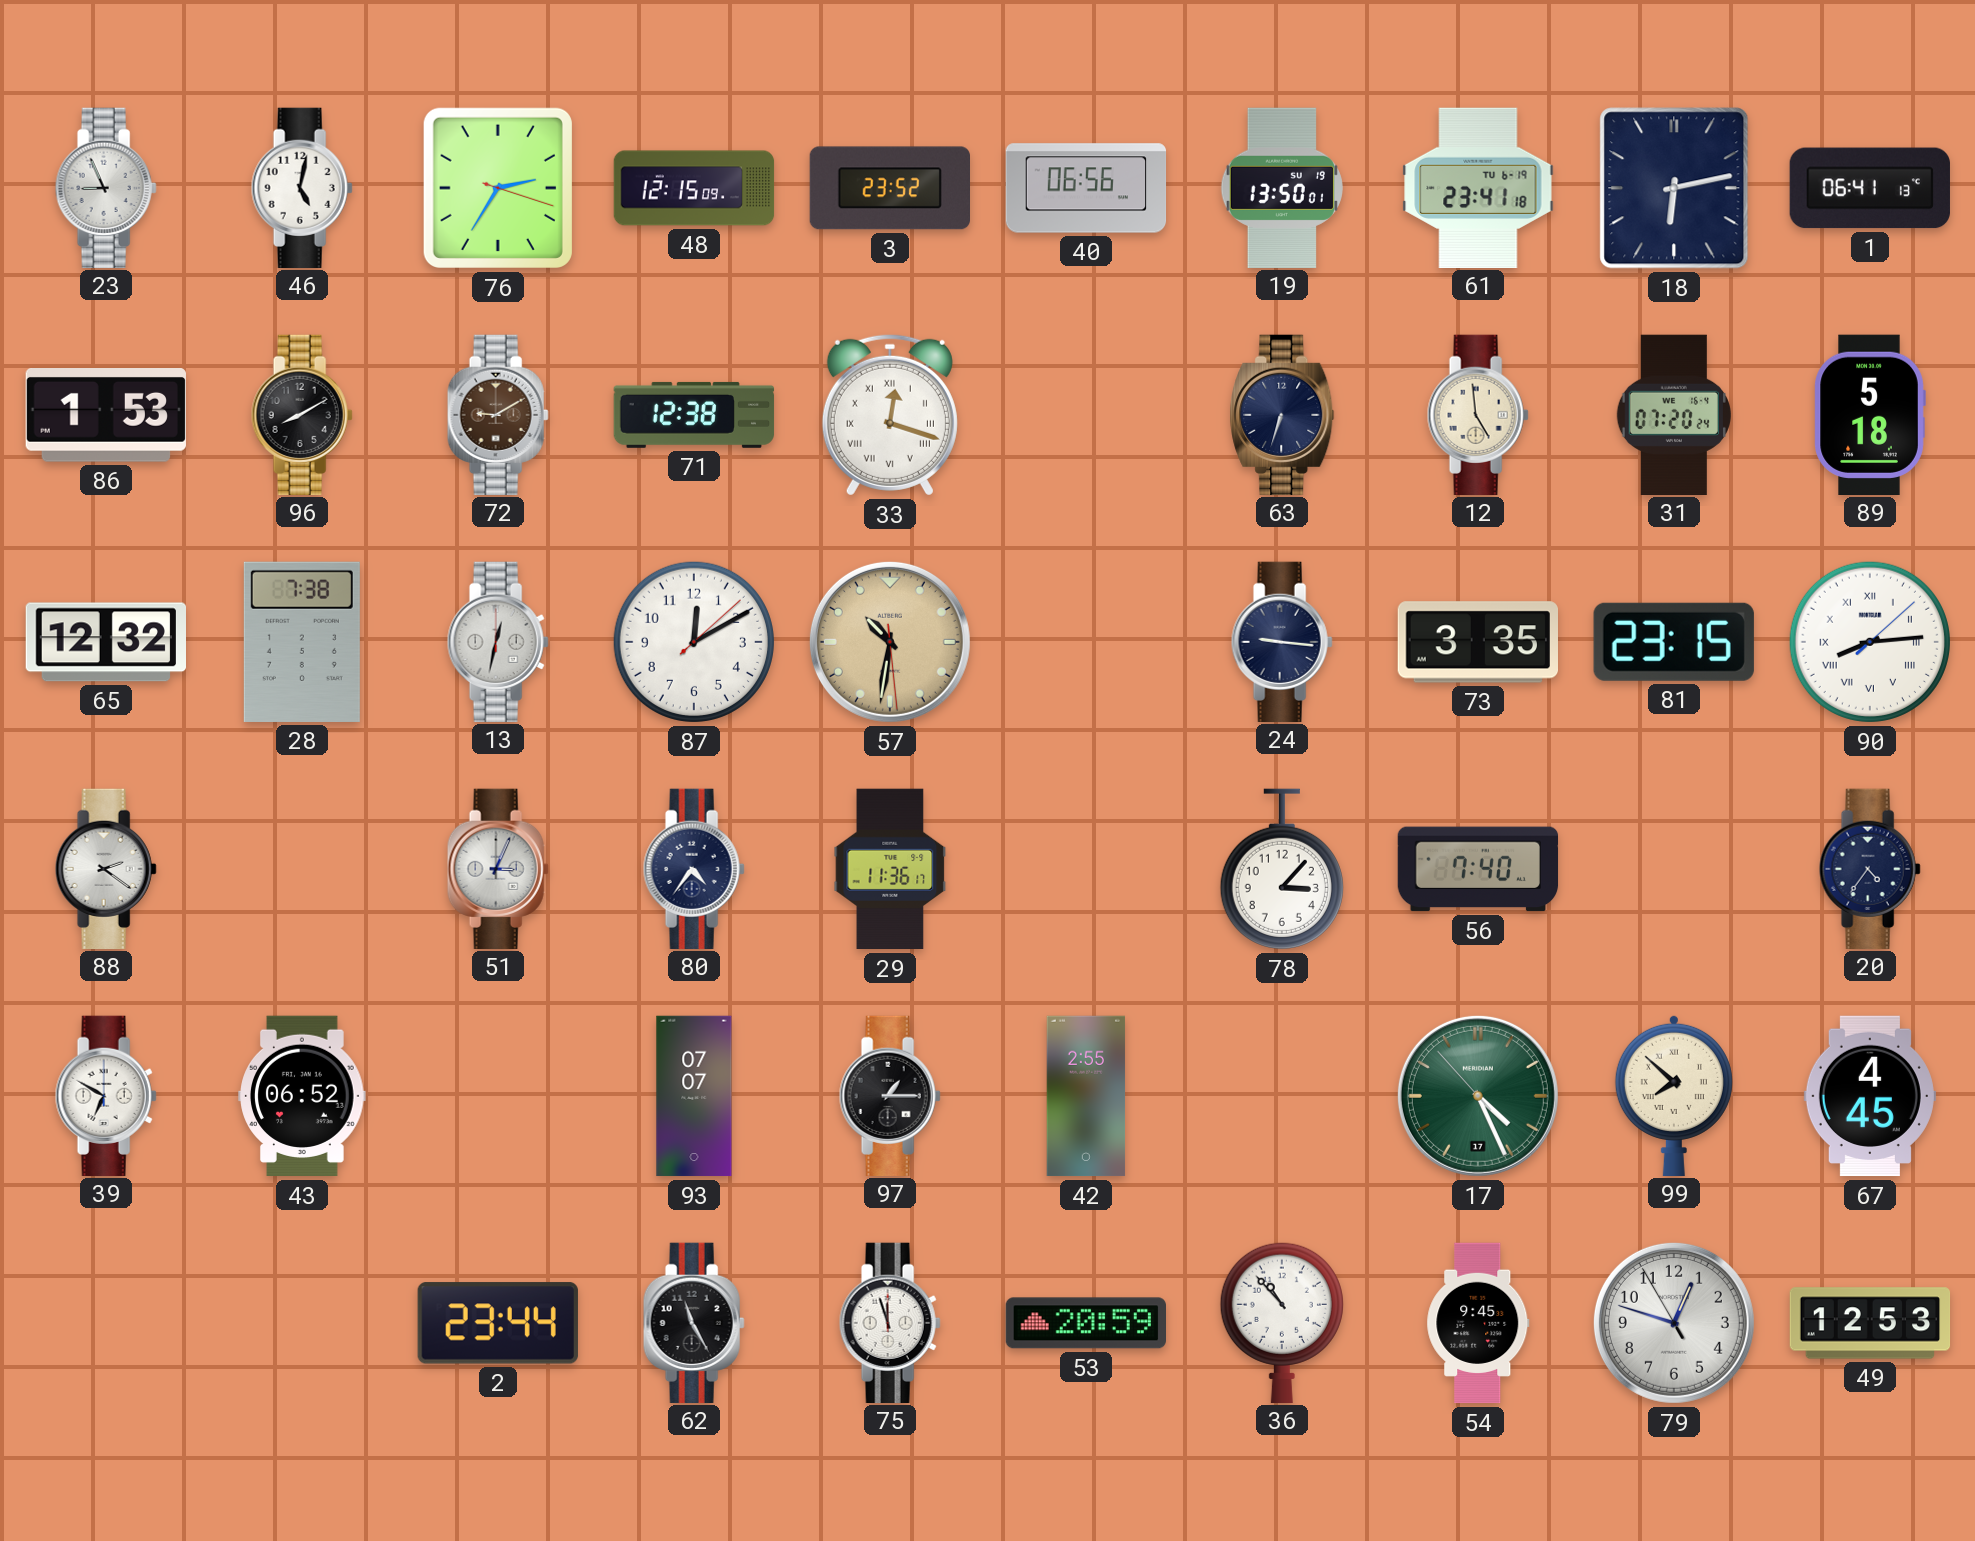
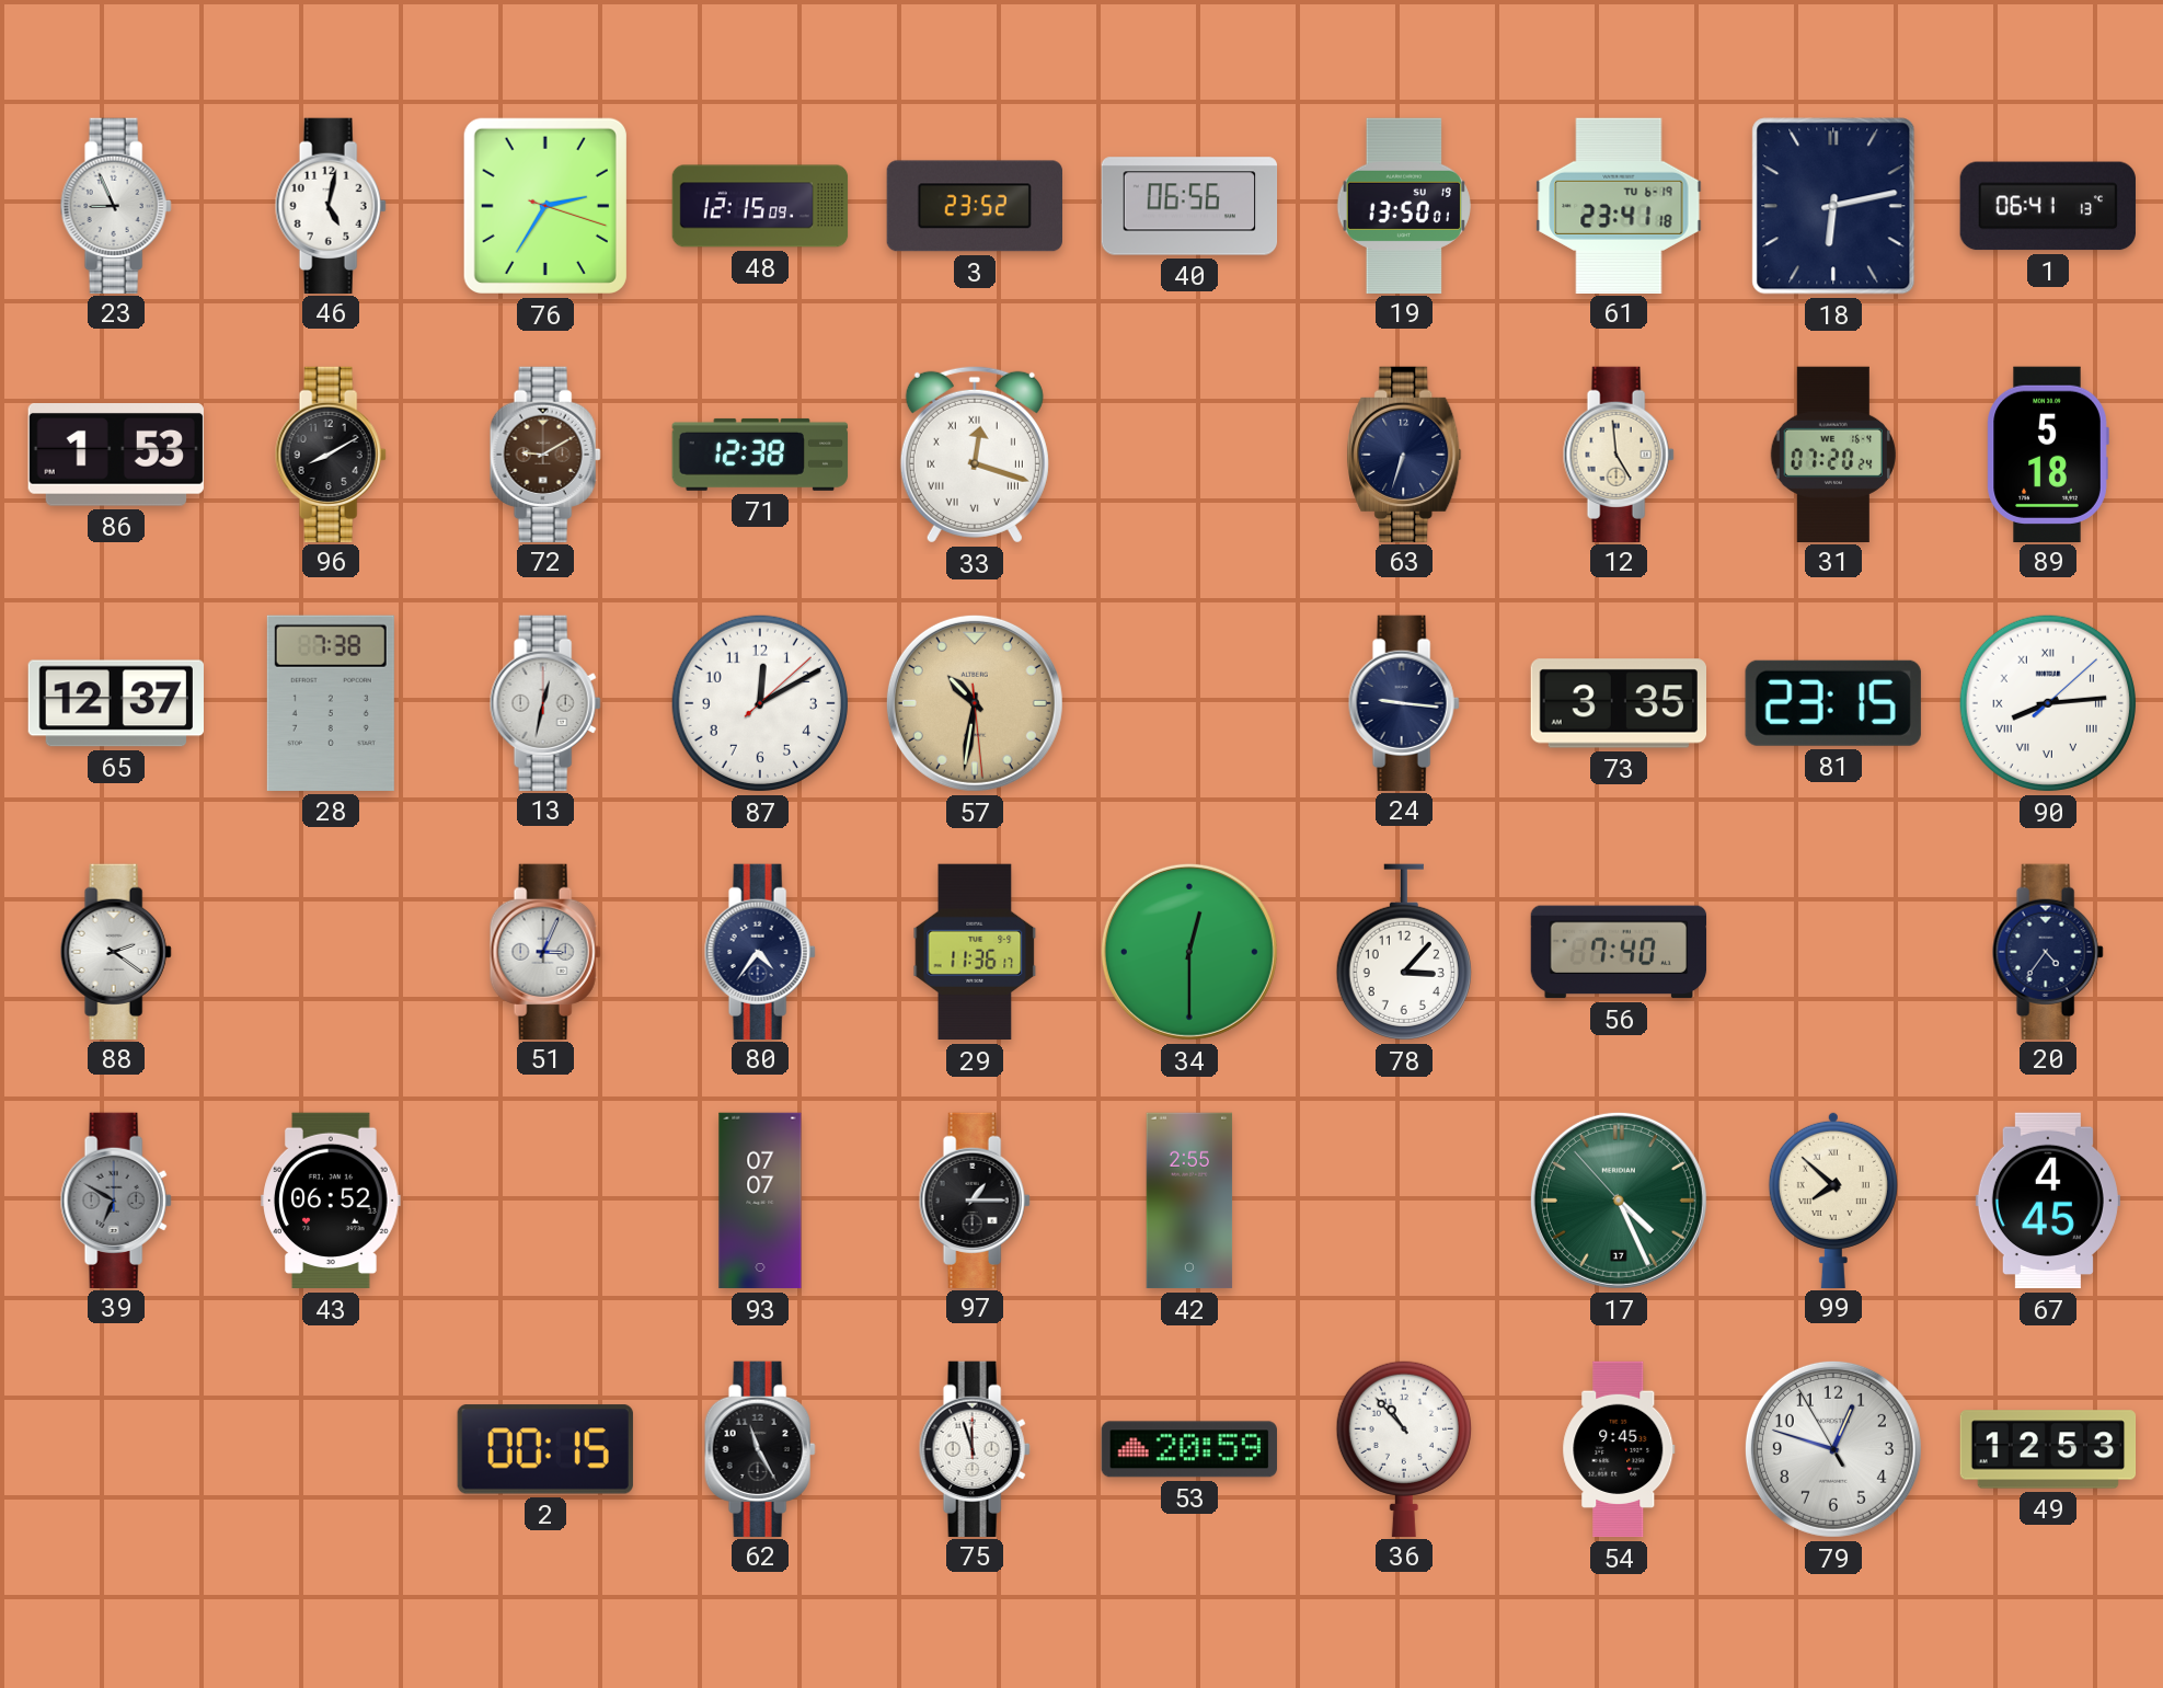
65: 12:32 -> 12:37
34: none -> 12:30
39 dial: white -> grey
2: 23:44 -> 00:15
